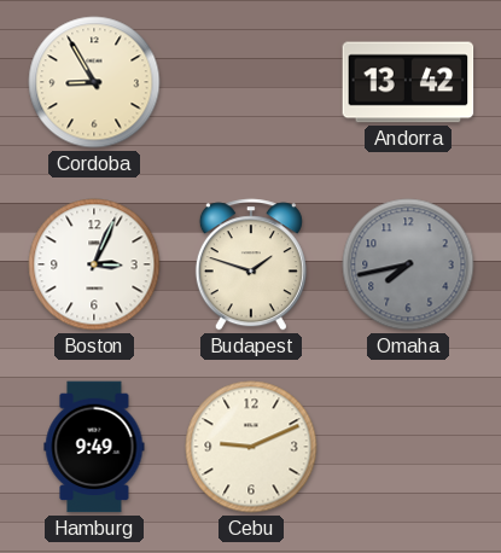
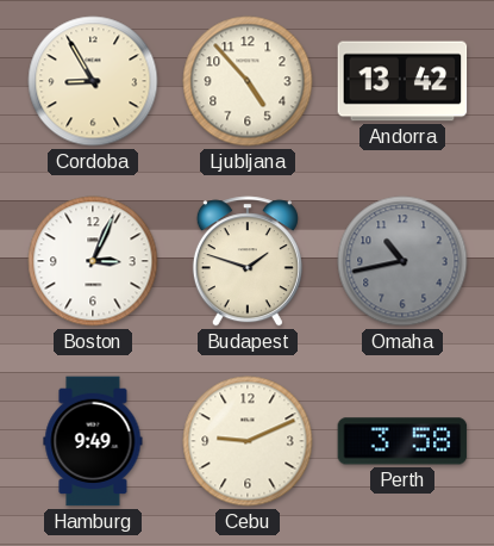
Ljubljana: none -> 4:53
Omaha: 7:43 -> 10:43
Perth: none -> 3:58
